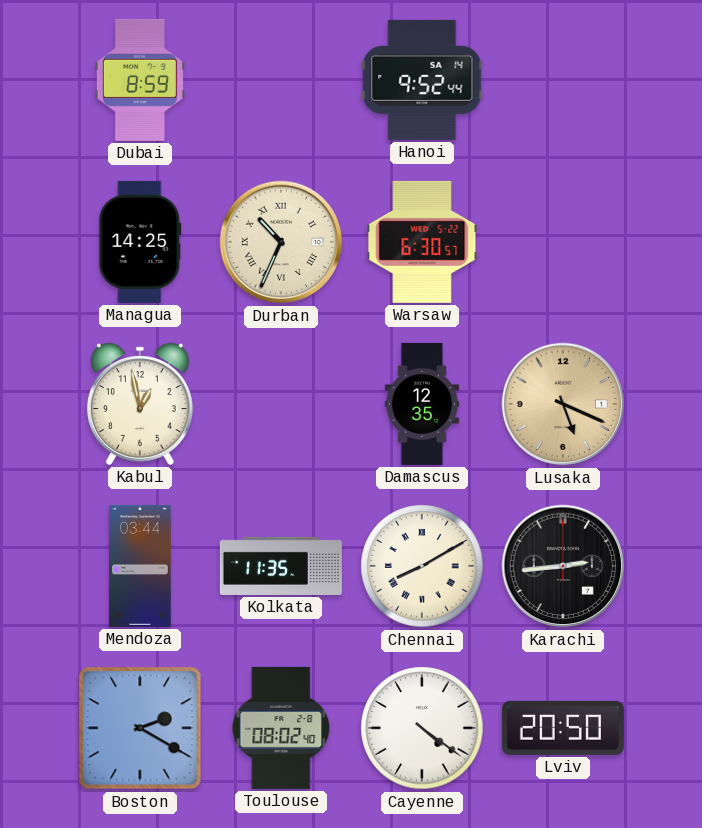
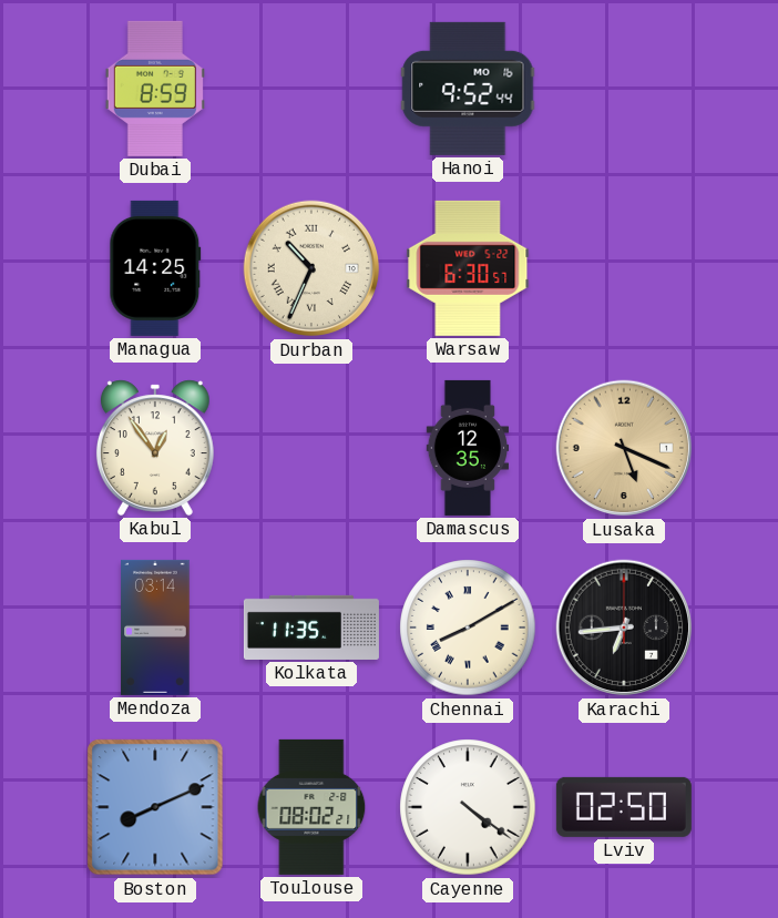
Hanoi date: SA 14 -> MO 16
Kabul: 12:58 -> 12:54
Mendoza: 03:44 -> 03:14
Karachi: 2:44 -> 6:44
Boston: 2:20 -> 8:11
Toulouse: 08:02:40 -> 08:02:21
Lviv: 20:50 -> 02:50
